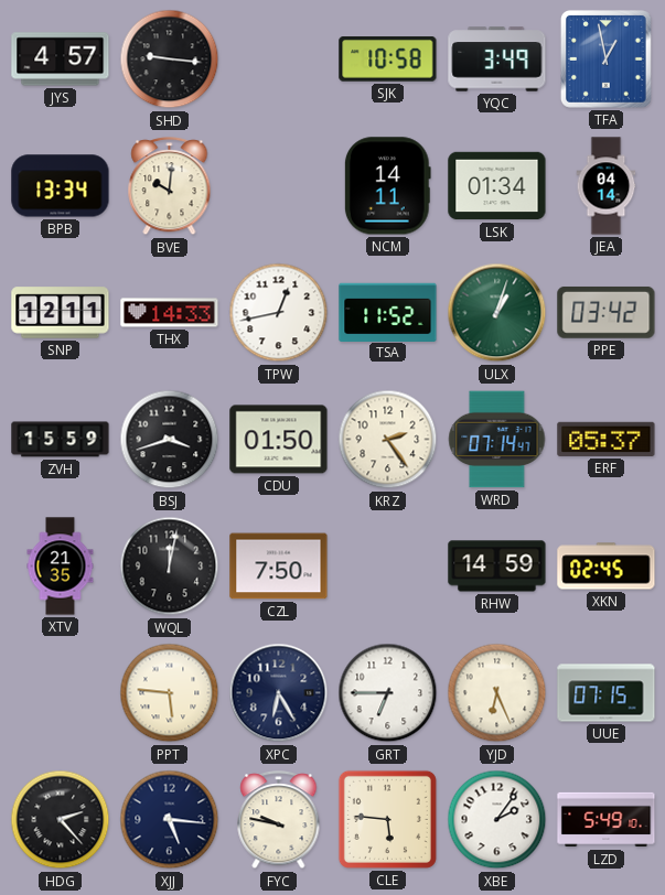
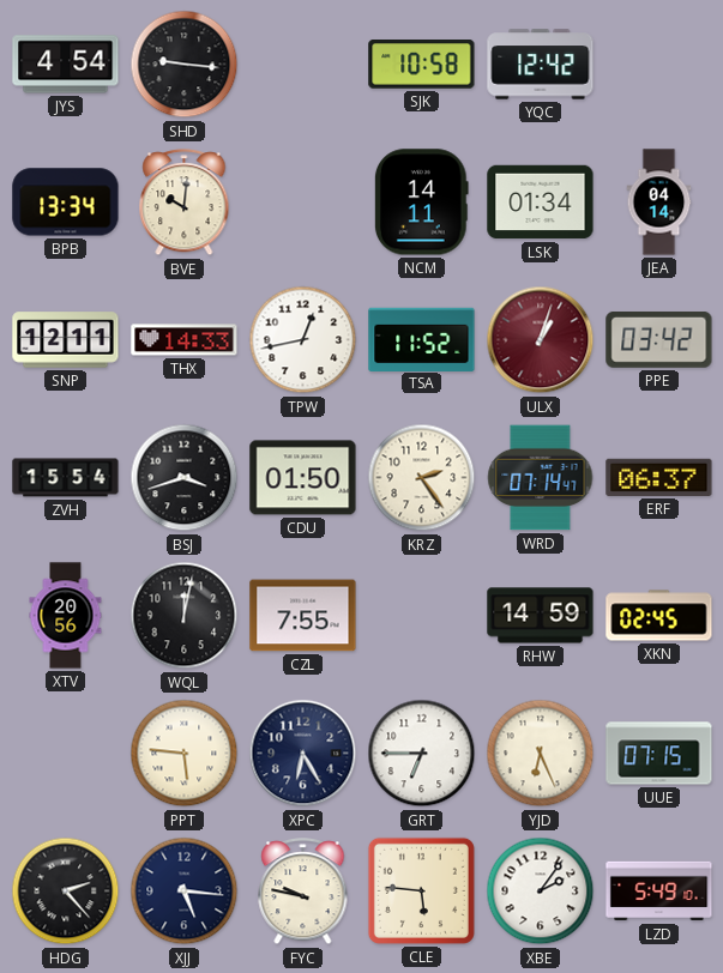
JYS: 4:57 -> 4:54
YQC: 3:49 -> 12:42
TFA: 12:58 -> none
ULX dial: green -> burgundy
ZVH: 15:59 -> 15:54
ERF: 05:37 -> 06:37
XTV: 21:35 -> 20:56
CZL: 7:50 -> 7:55
